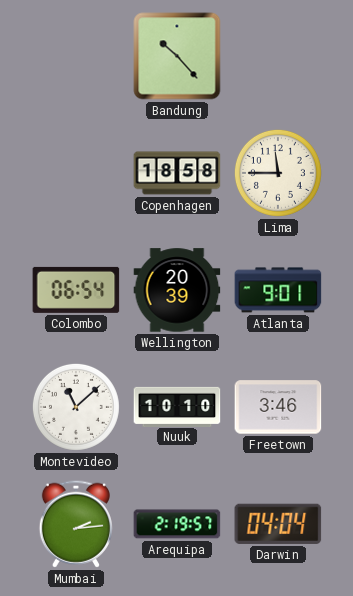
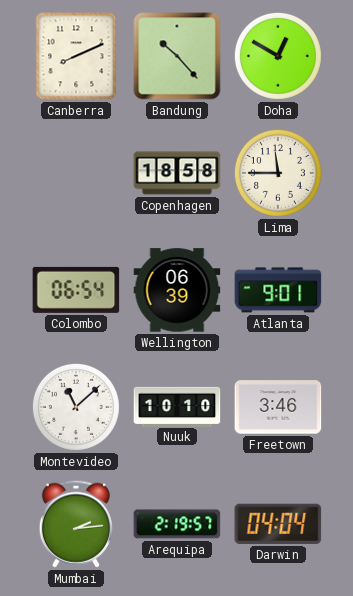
Canberra: none -> 8:11
Doha: none -> 12:50
Wellington: 20:39 -> 06:39
